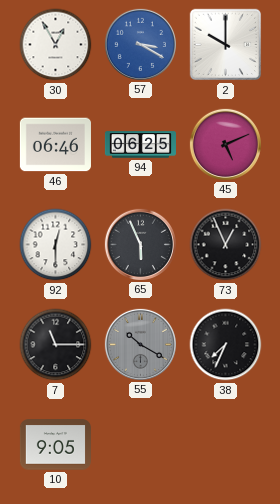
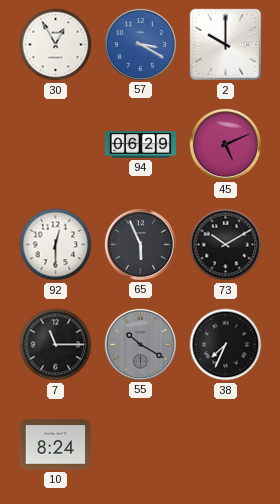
46: 06:46 -> none
94: 06:25 -> 06:29
73: 12:56 -> 10:10
10: 9:05 -> 8:24
